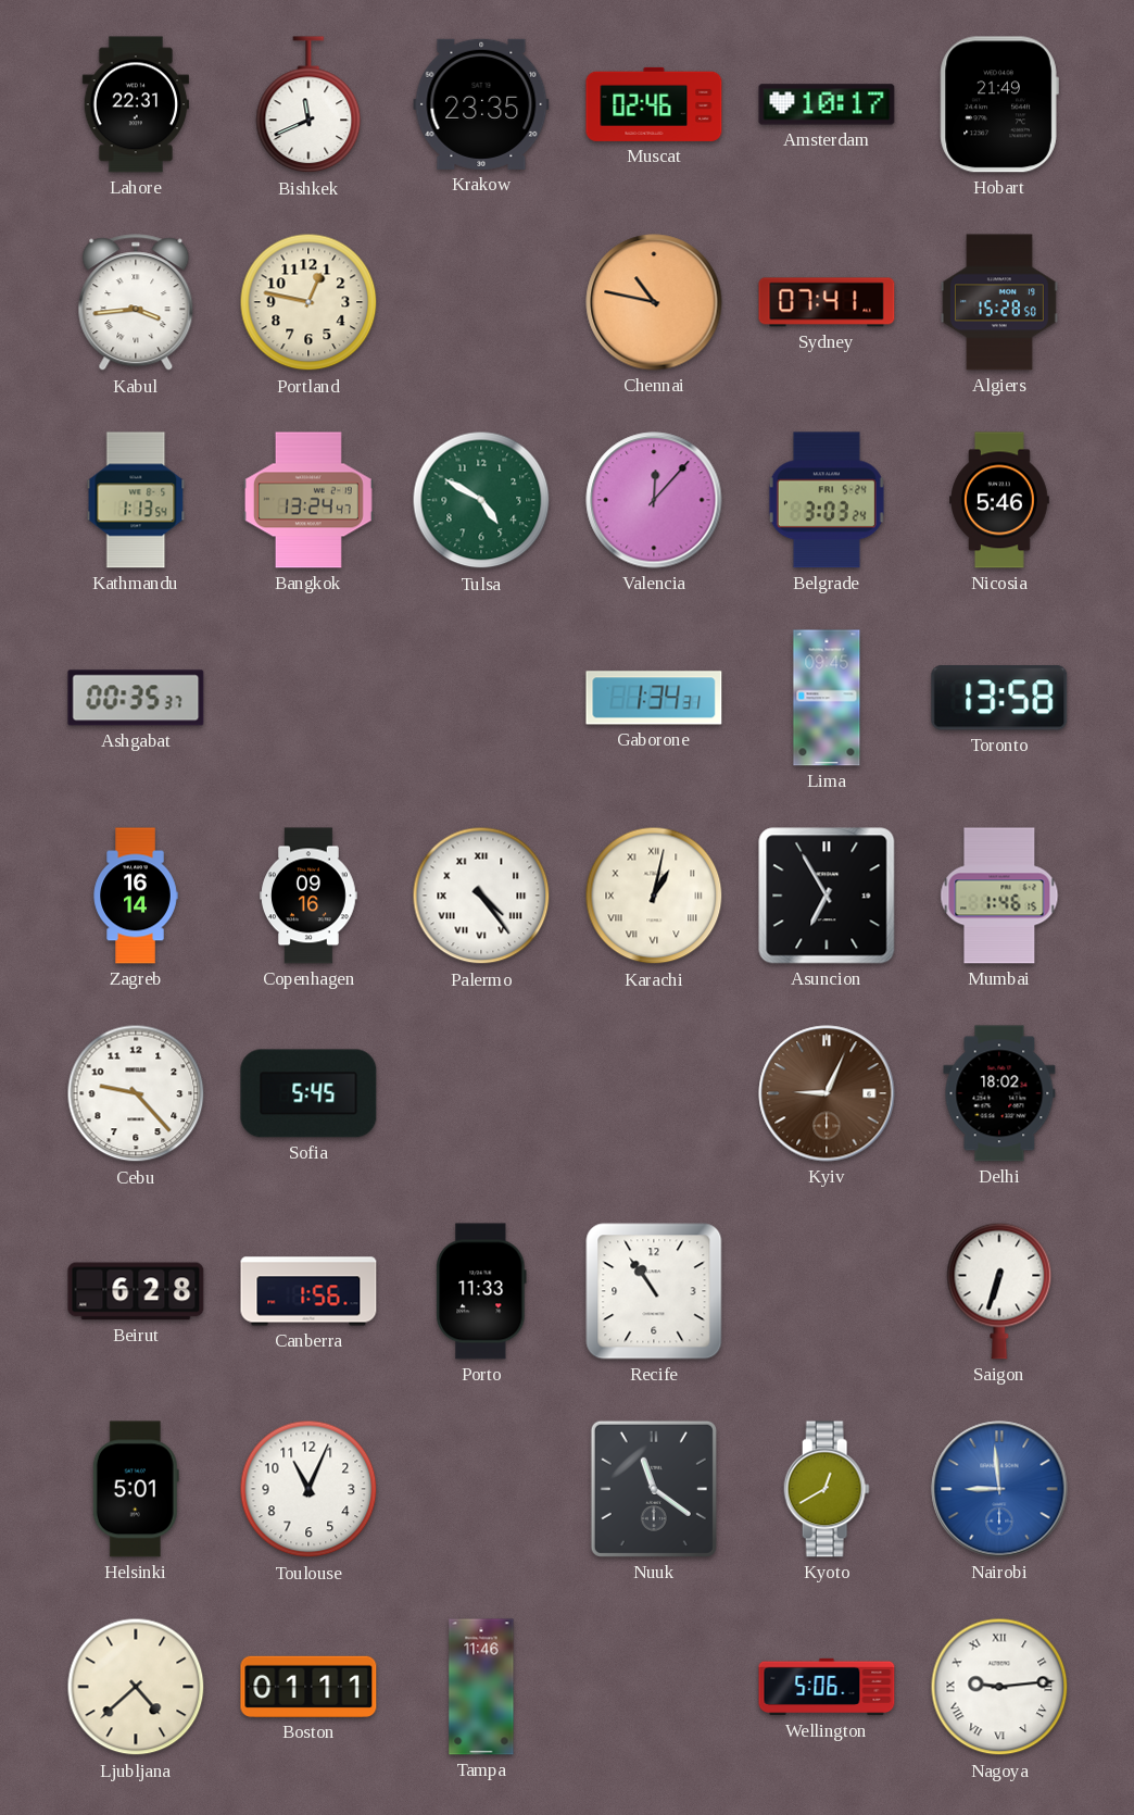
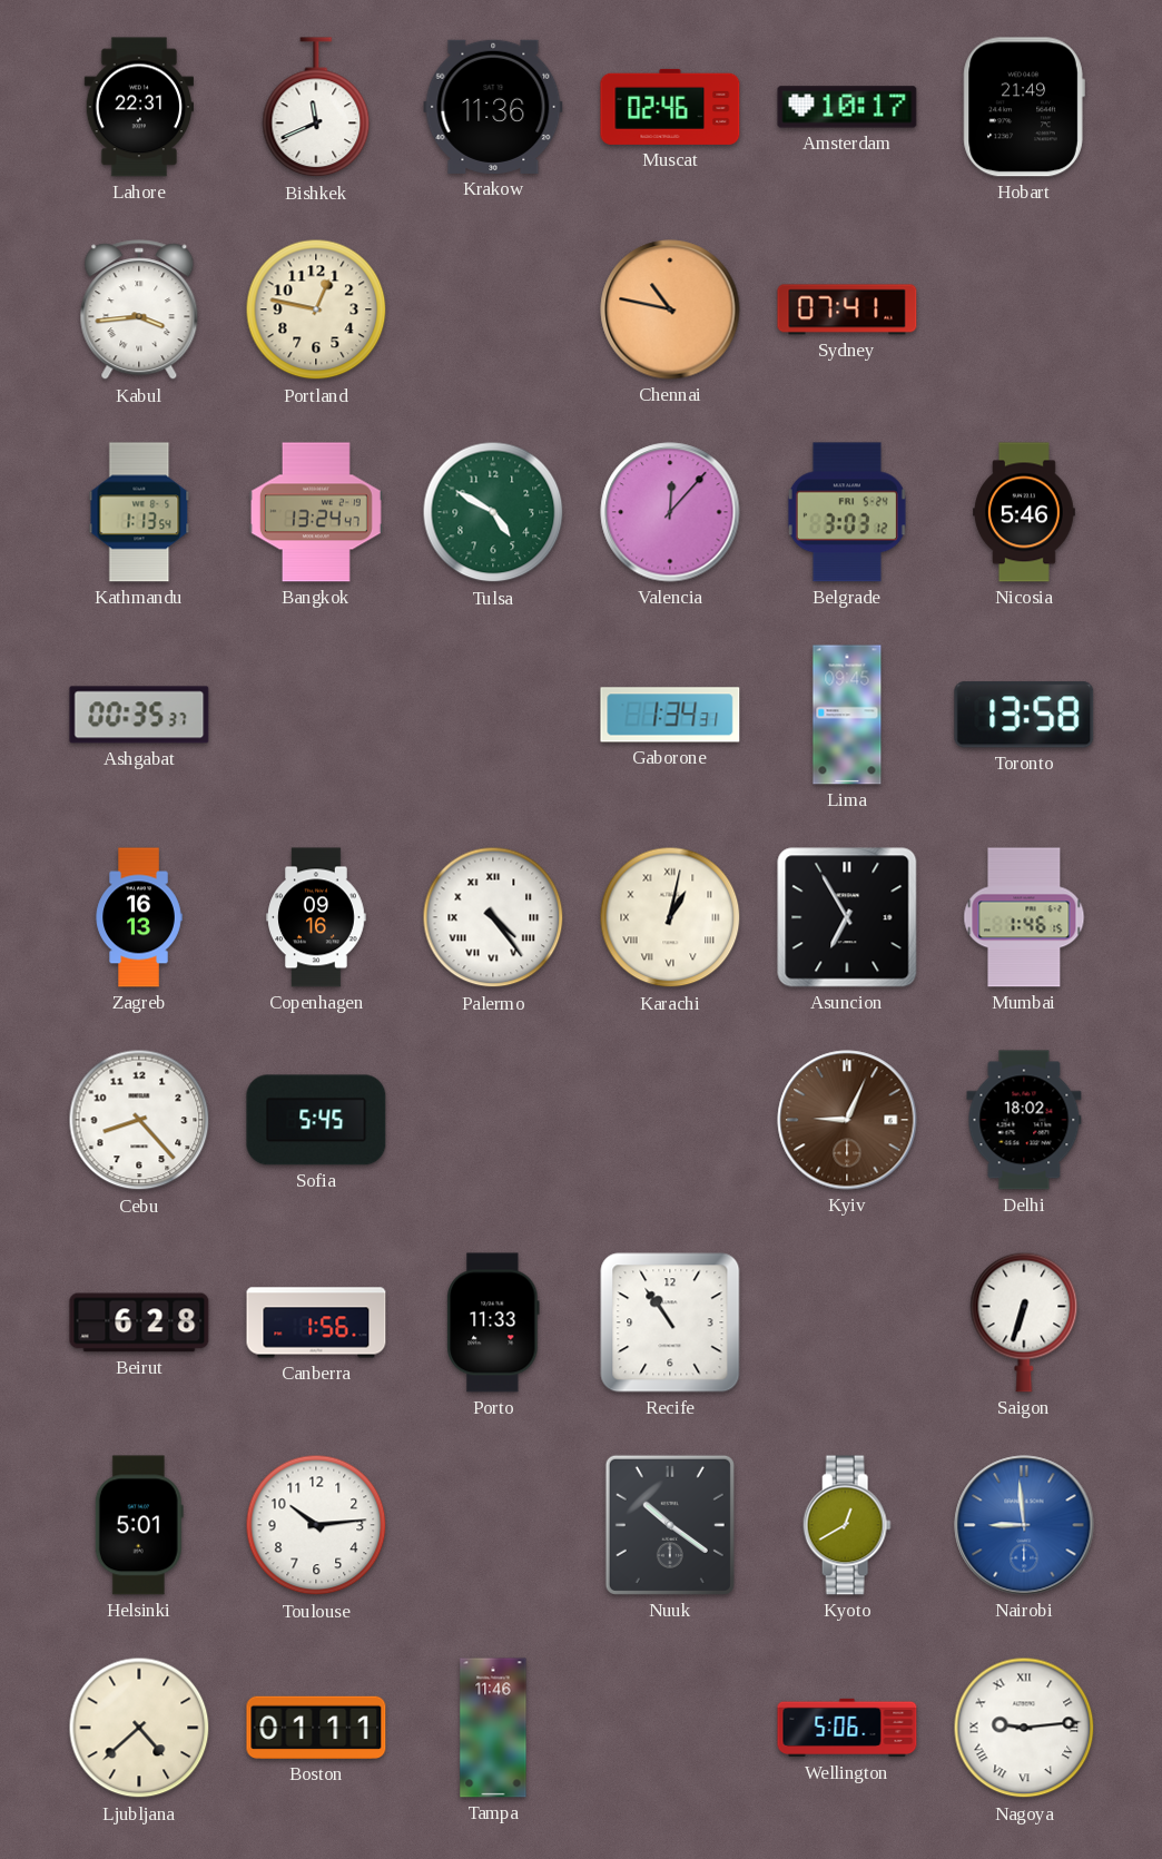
Krakow: 23:35 -> 11:36
Algiers: 15:28 -> none
Belgrade: 3:03:24 -> 3:03:12
Zagreb: 16:14 -> 16:13
Cebu: 9:23 -> 8:23
Toulouse: 11:04 -> 10:14
Nuuk: 11:21 -> 10:21
